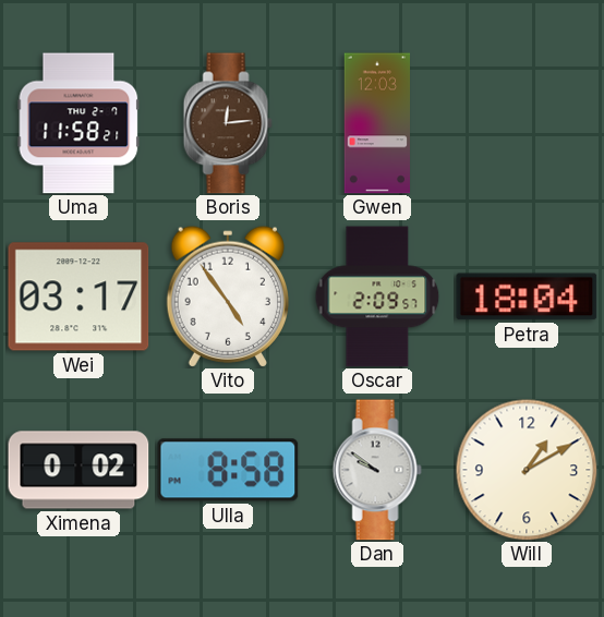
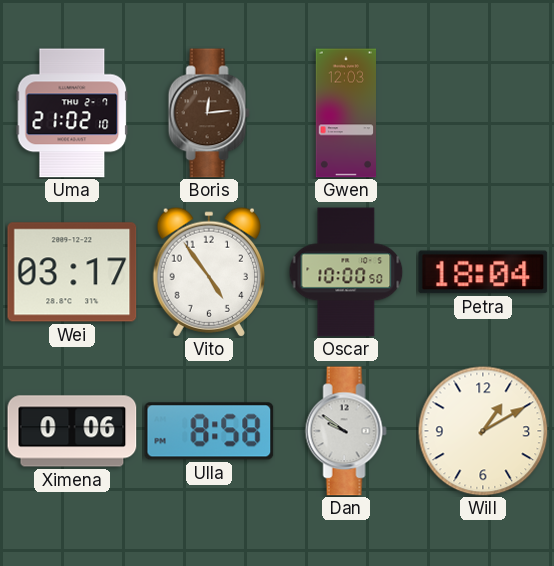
Uma: 11:58 -> 21:02
Oscar: 2:09 -> 10:00
Ximena: 0:02 -> 0:06
